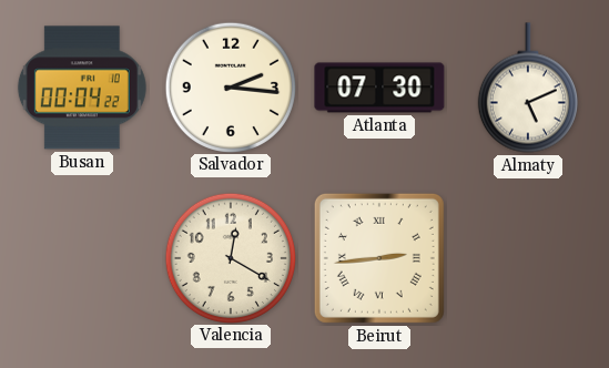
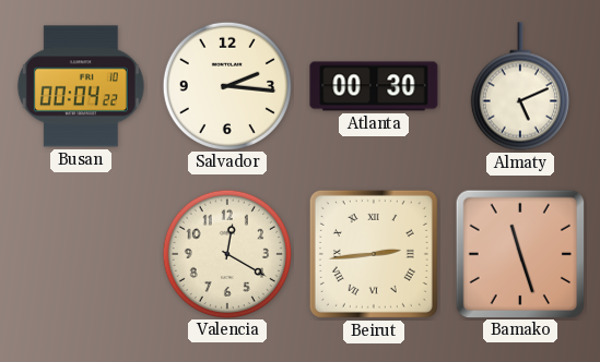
Atlanta: 07:30 -> 00:30
Bamako: none -> 11:27
